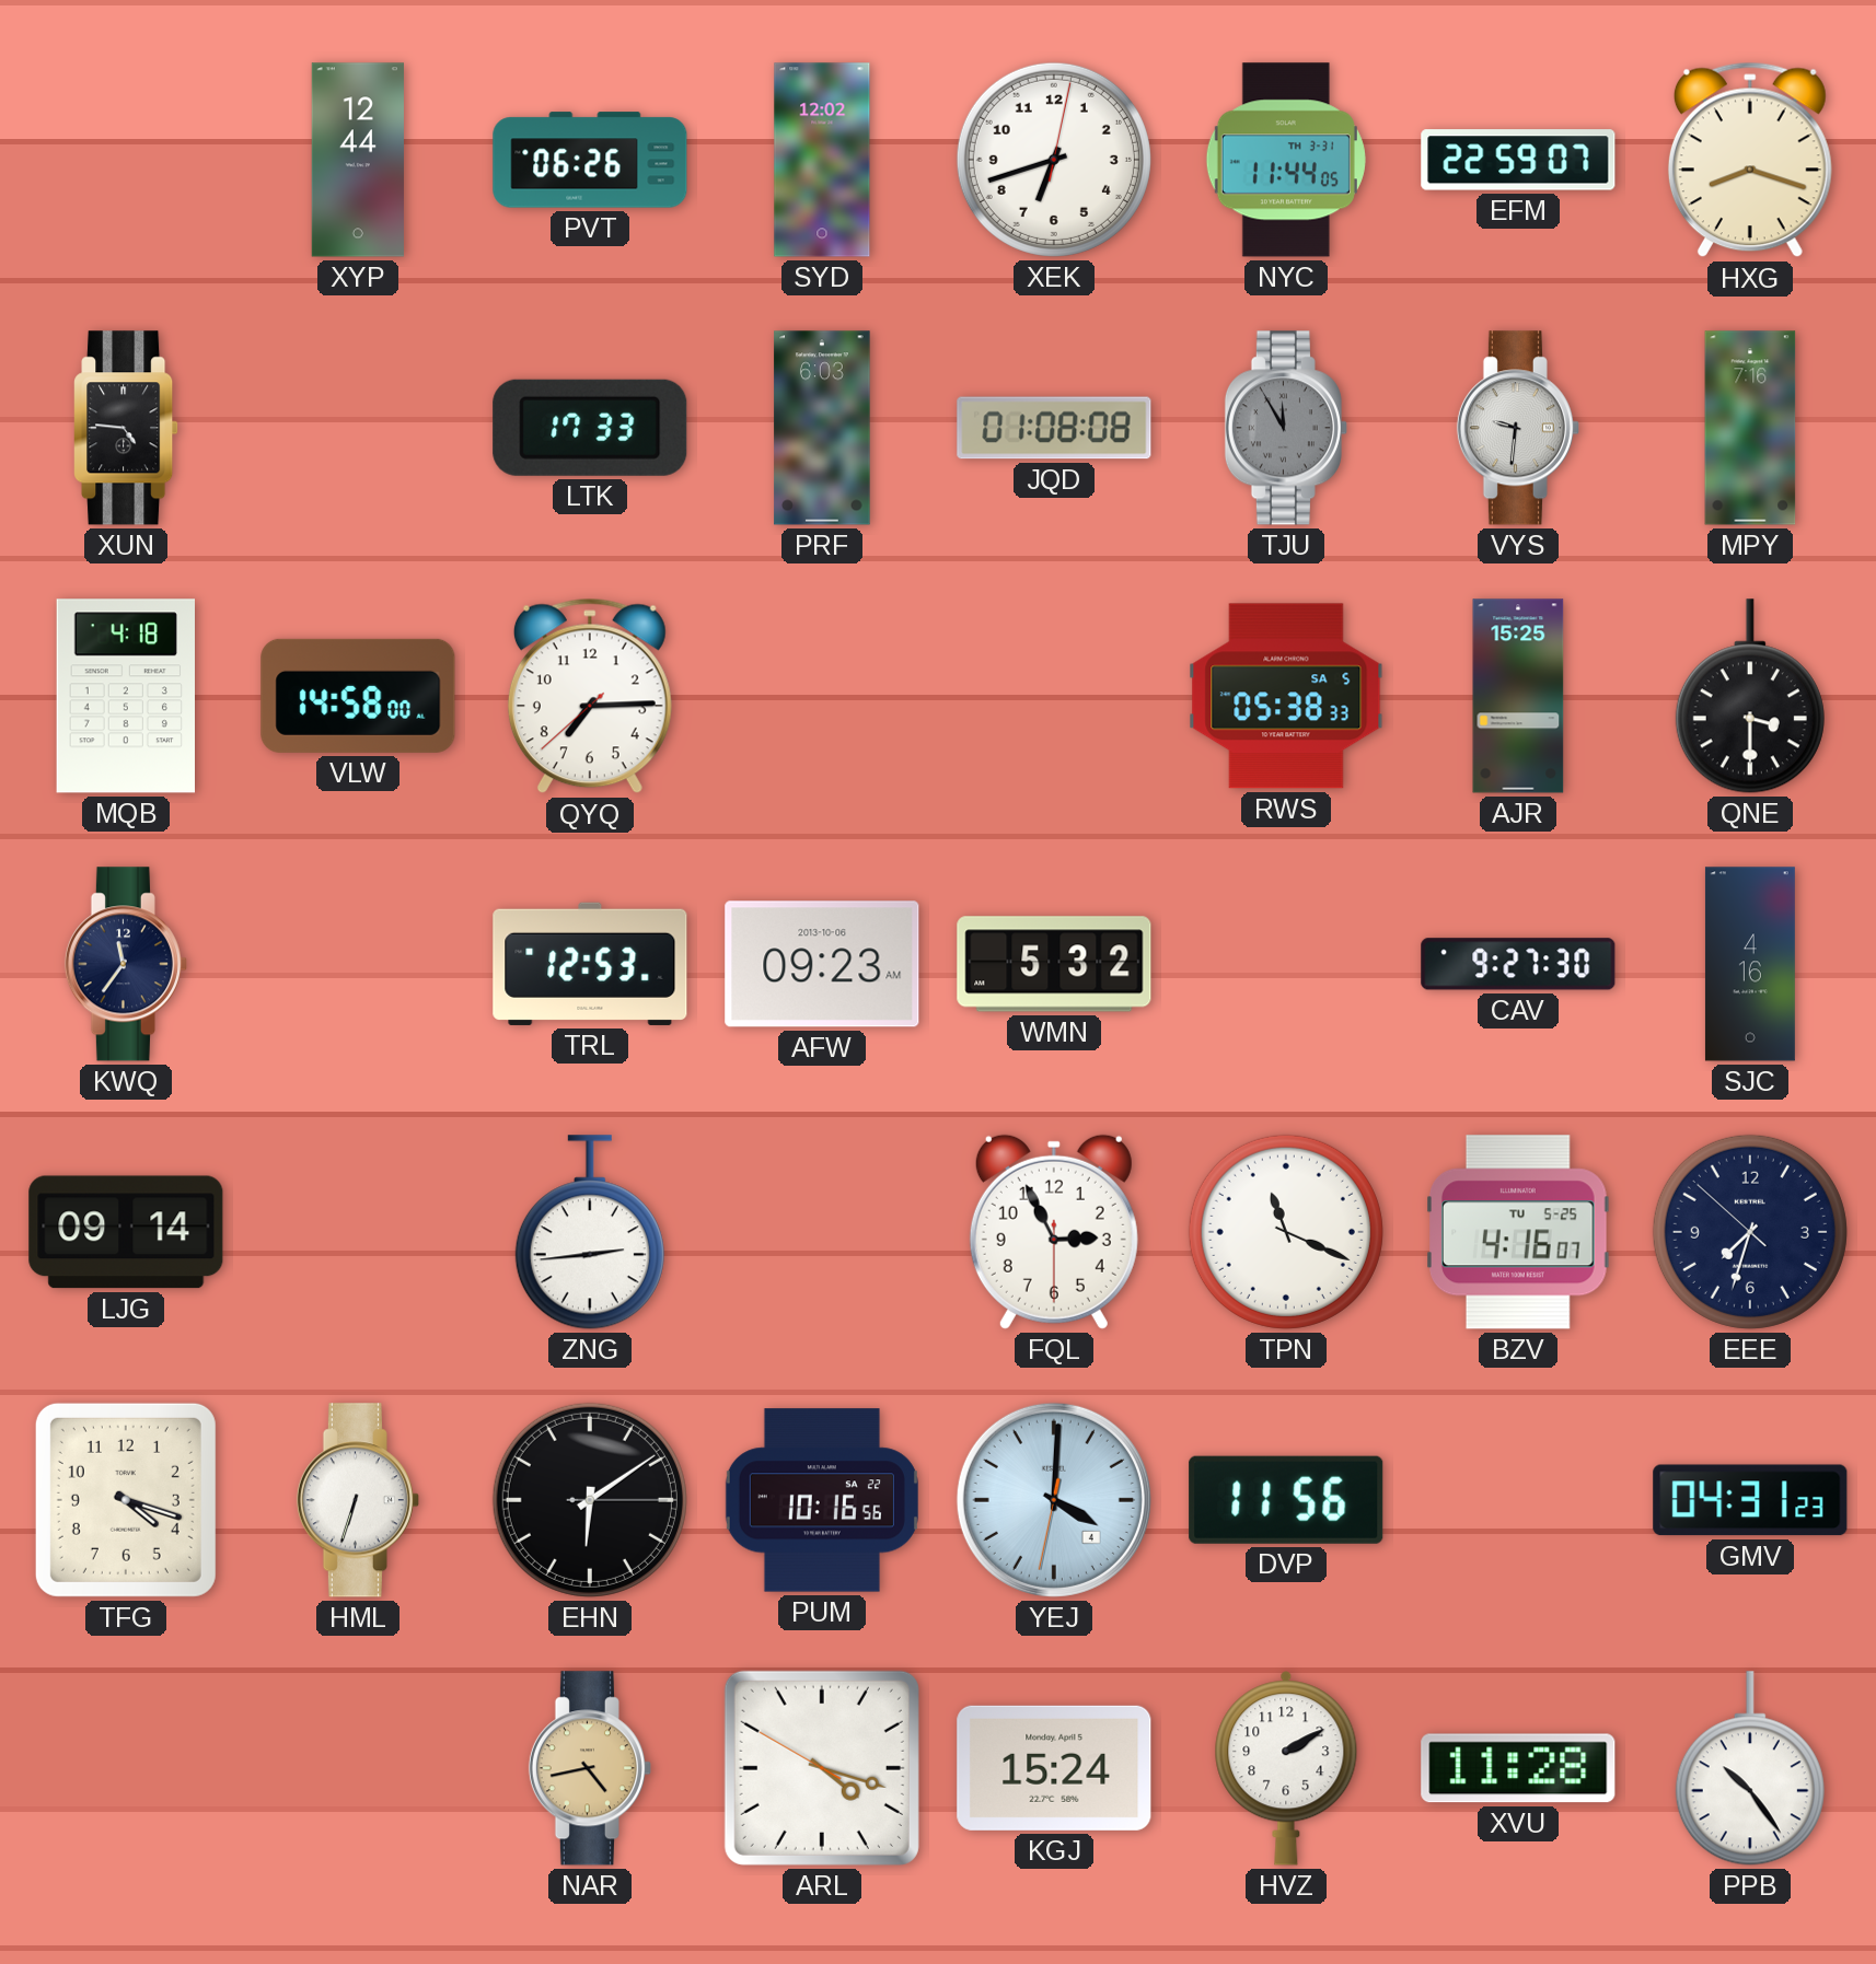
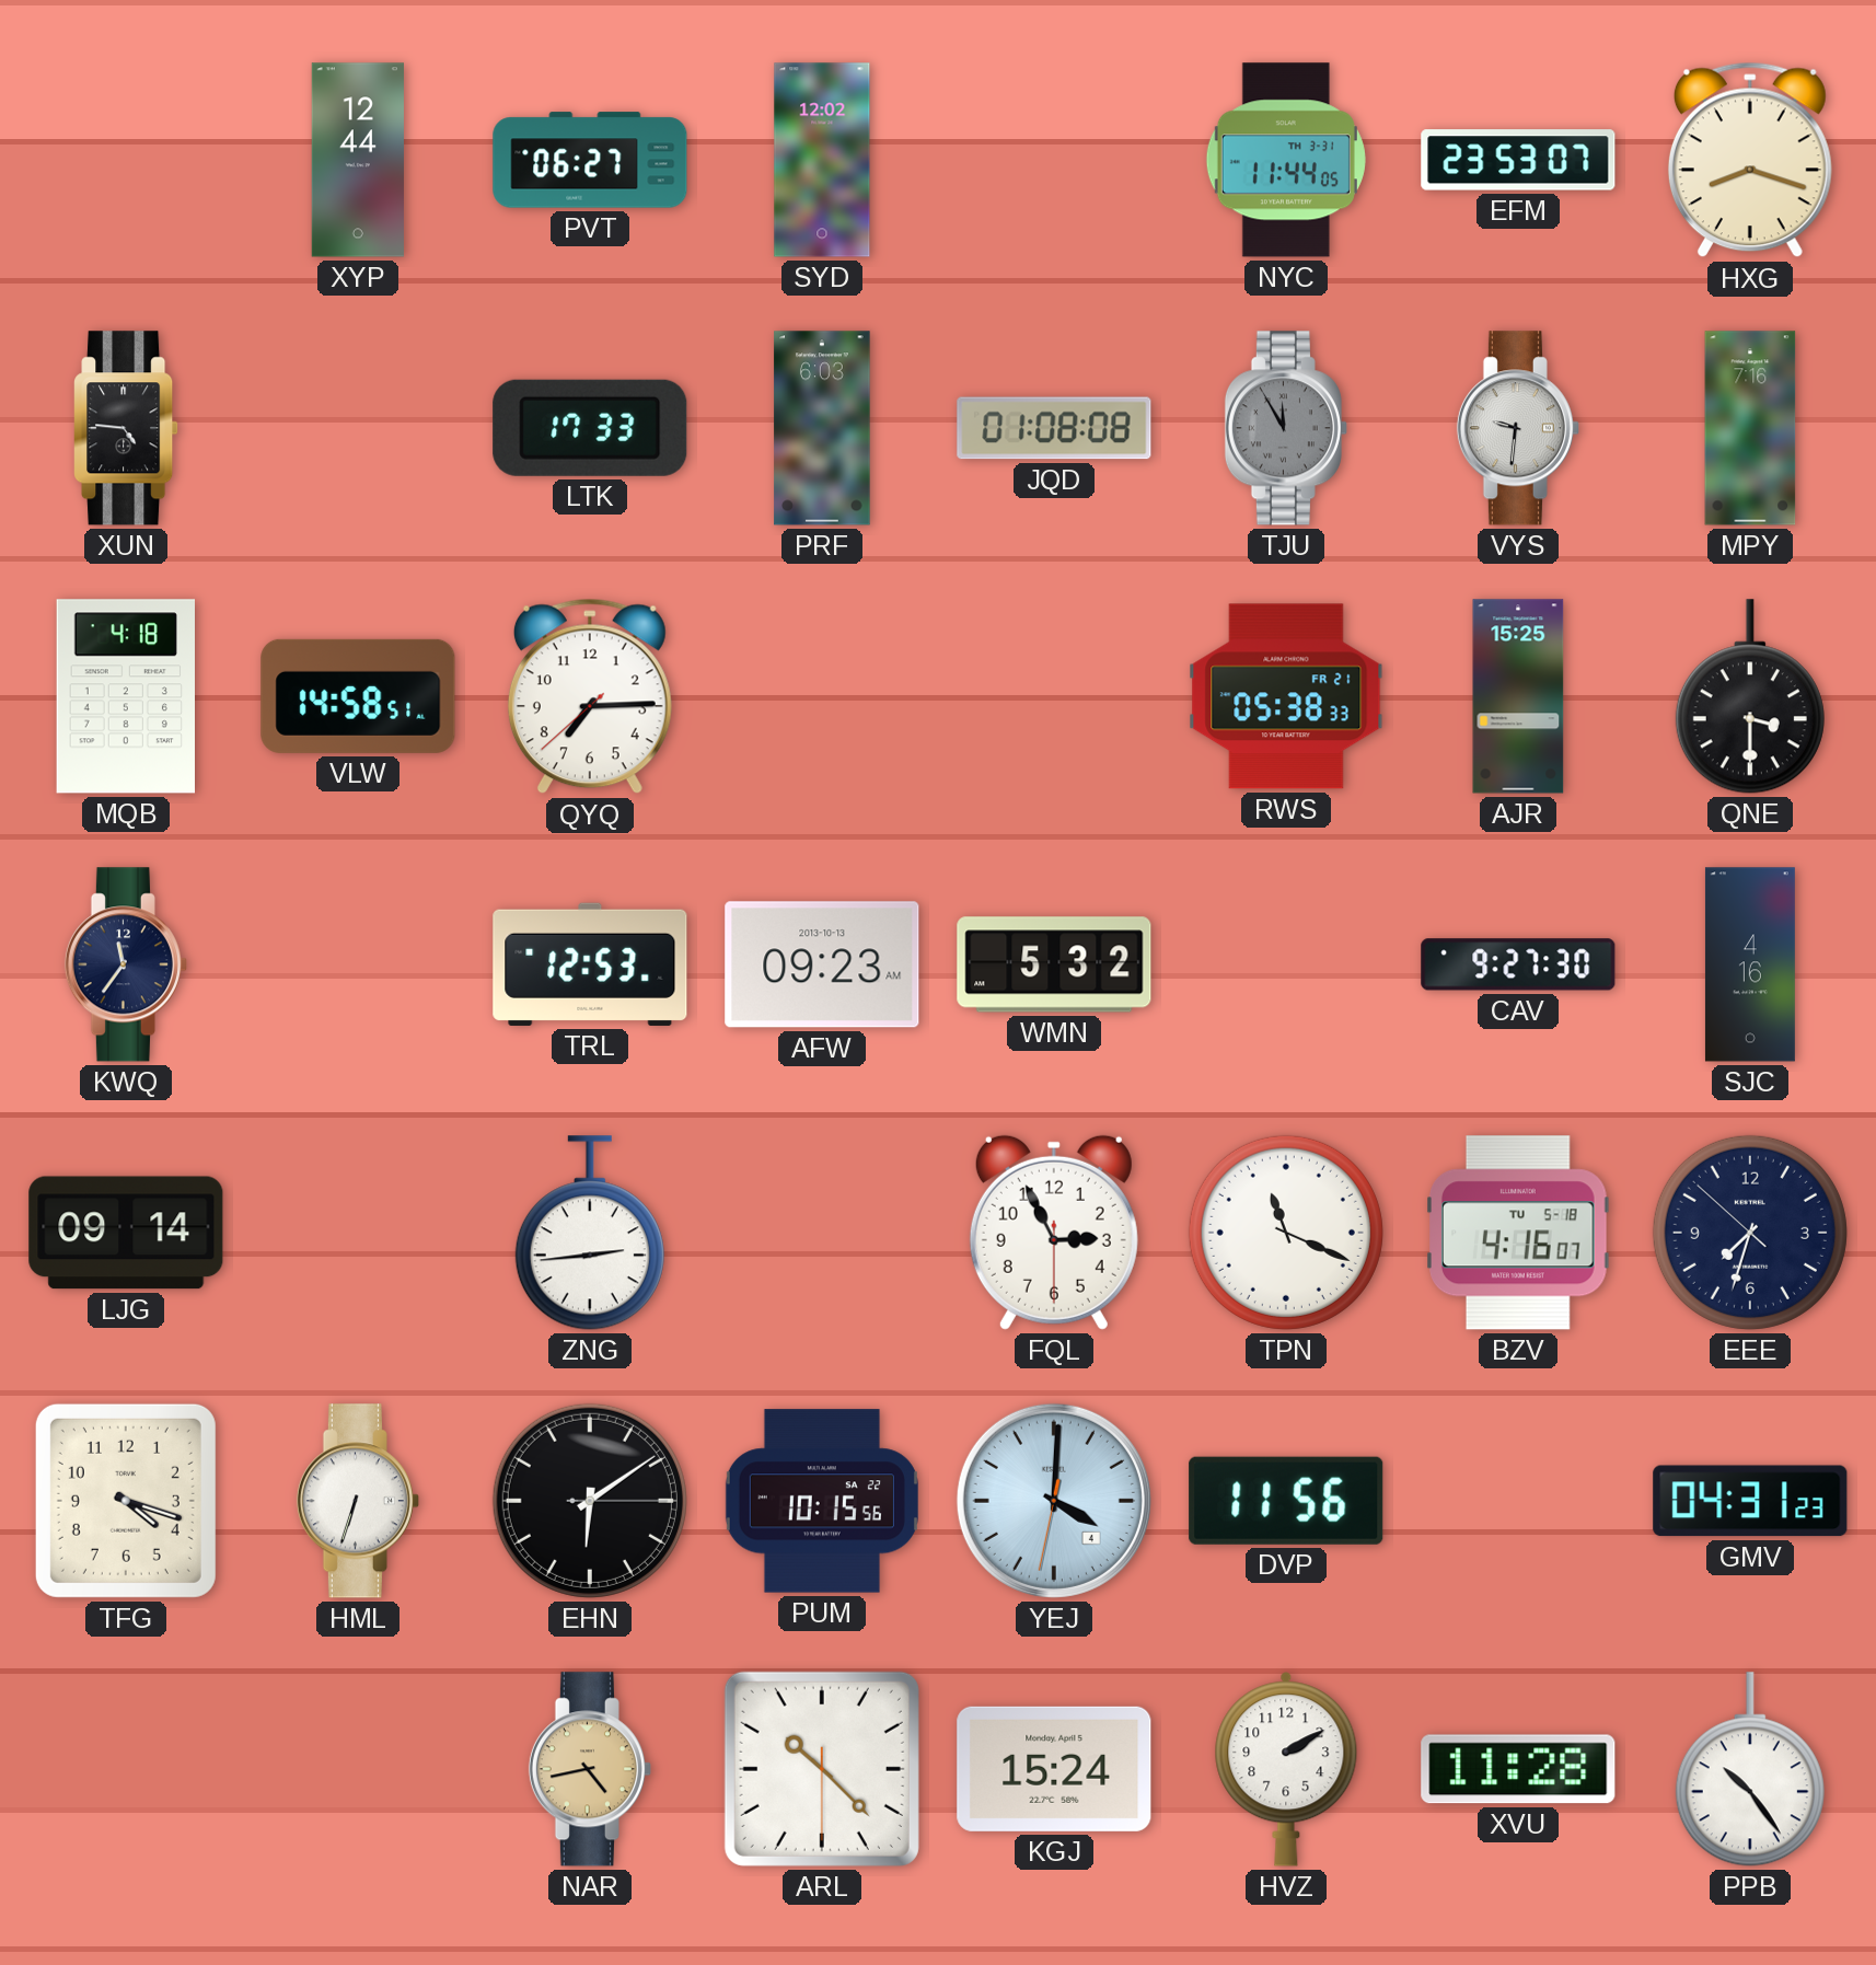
PVT: 06:26 -> 06:27
XEK: 6:42 -> none
EFM: 22:59 -> 23:53
VLW: 14:58:00 -> 14:58:51
RWS date: SA 5 -> FR 21
AFW date: 2013-10-06 -> 2013-10-13
BZV date: TU 5-25 -> TU 5-18
PUM: 10:16 -> 10:15
ARL: 4:17 -> 10:22
